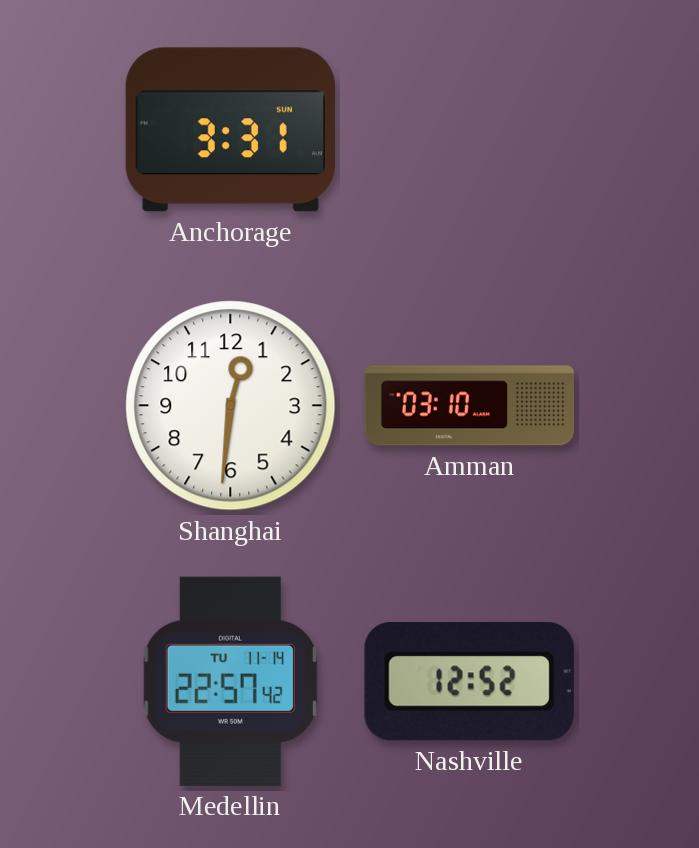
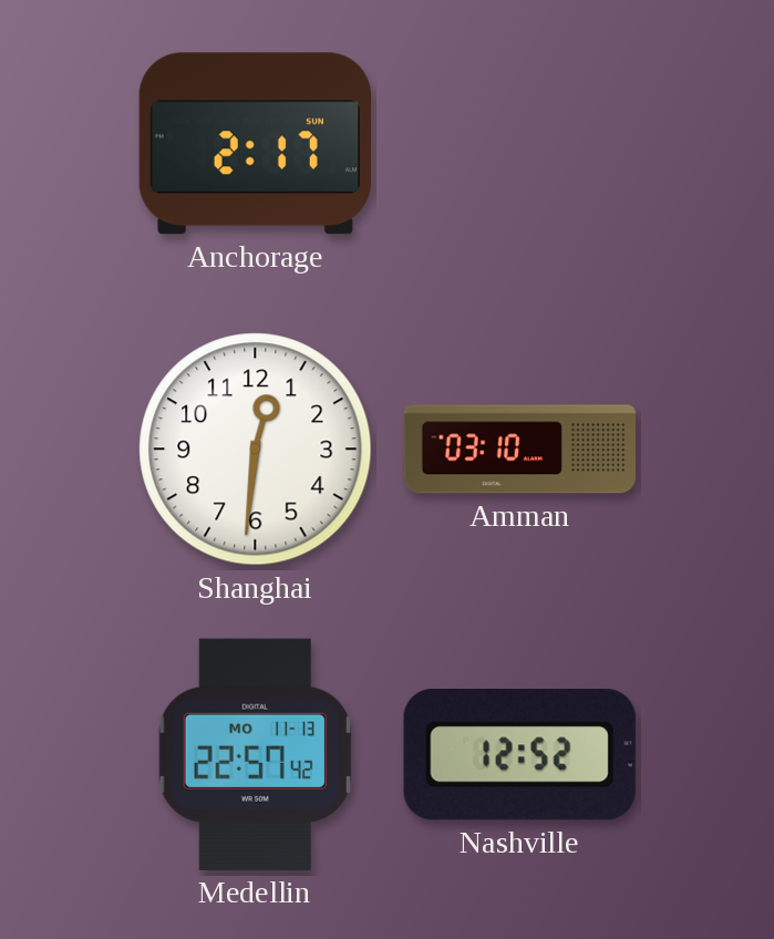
Anchorage: 3:31 -> 2:17
Medellin date: TU 11-14 -> MO 11-13
